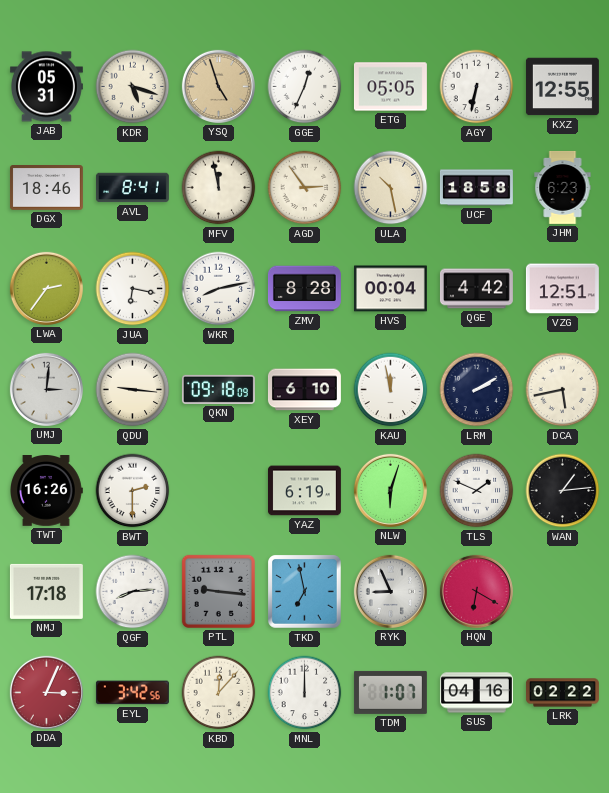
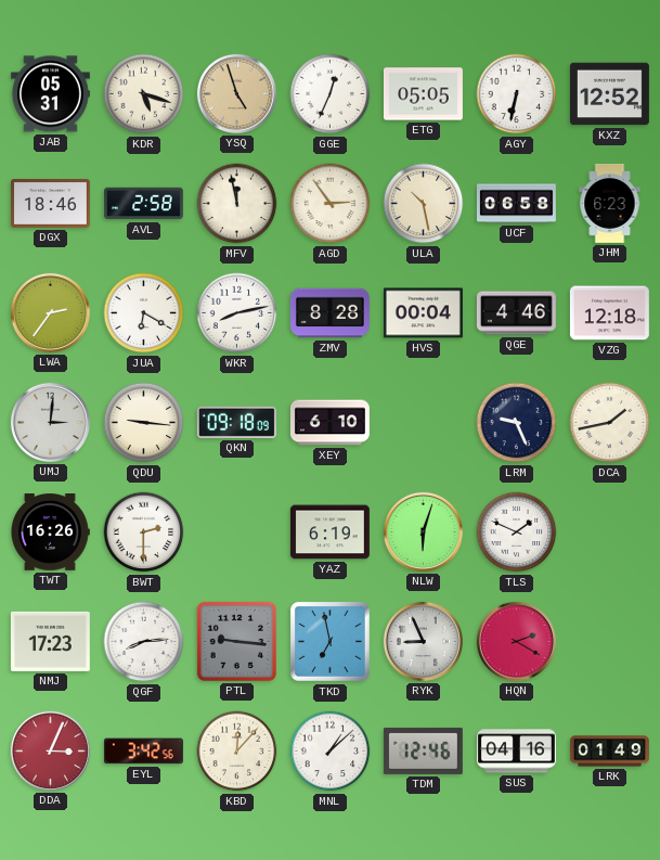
KXZ: 12:55 -> 12:52
AVL: 8:41 -> 2:58
UCF: 18:58 -> 06:58
JUA: 6:17 -> 6:20
QGE: 4:42 -> 4:46
VZG: 12:51 -> 12:18
KAU: 11:58 -> none
LRM: 2:10 -> 9:26
DCA: 5:43 -> 1:43
WAN: 1:14 -> none
NMJ: 17:18 -> 17:23
HQN: 6:20 -> 2:20
MNL: 12:00 -> 1:08
TDM: 1:07 -> 12:46
LRK: 02:22 -> 01:49
